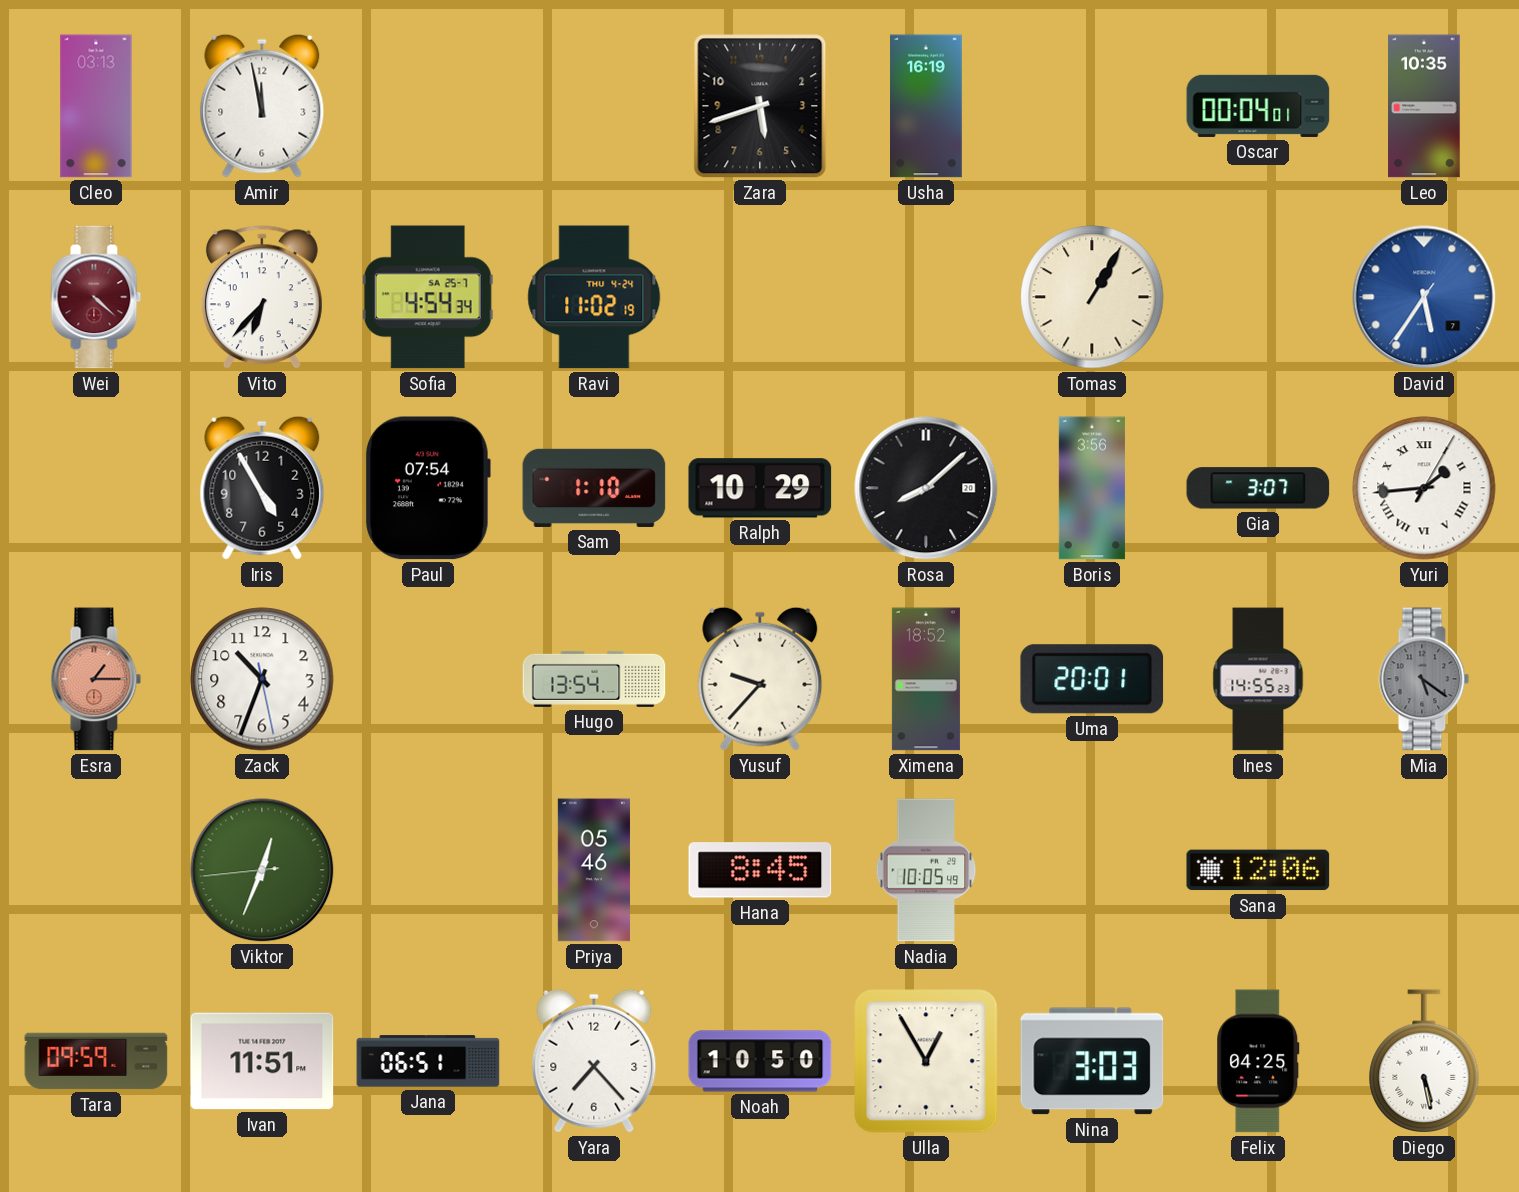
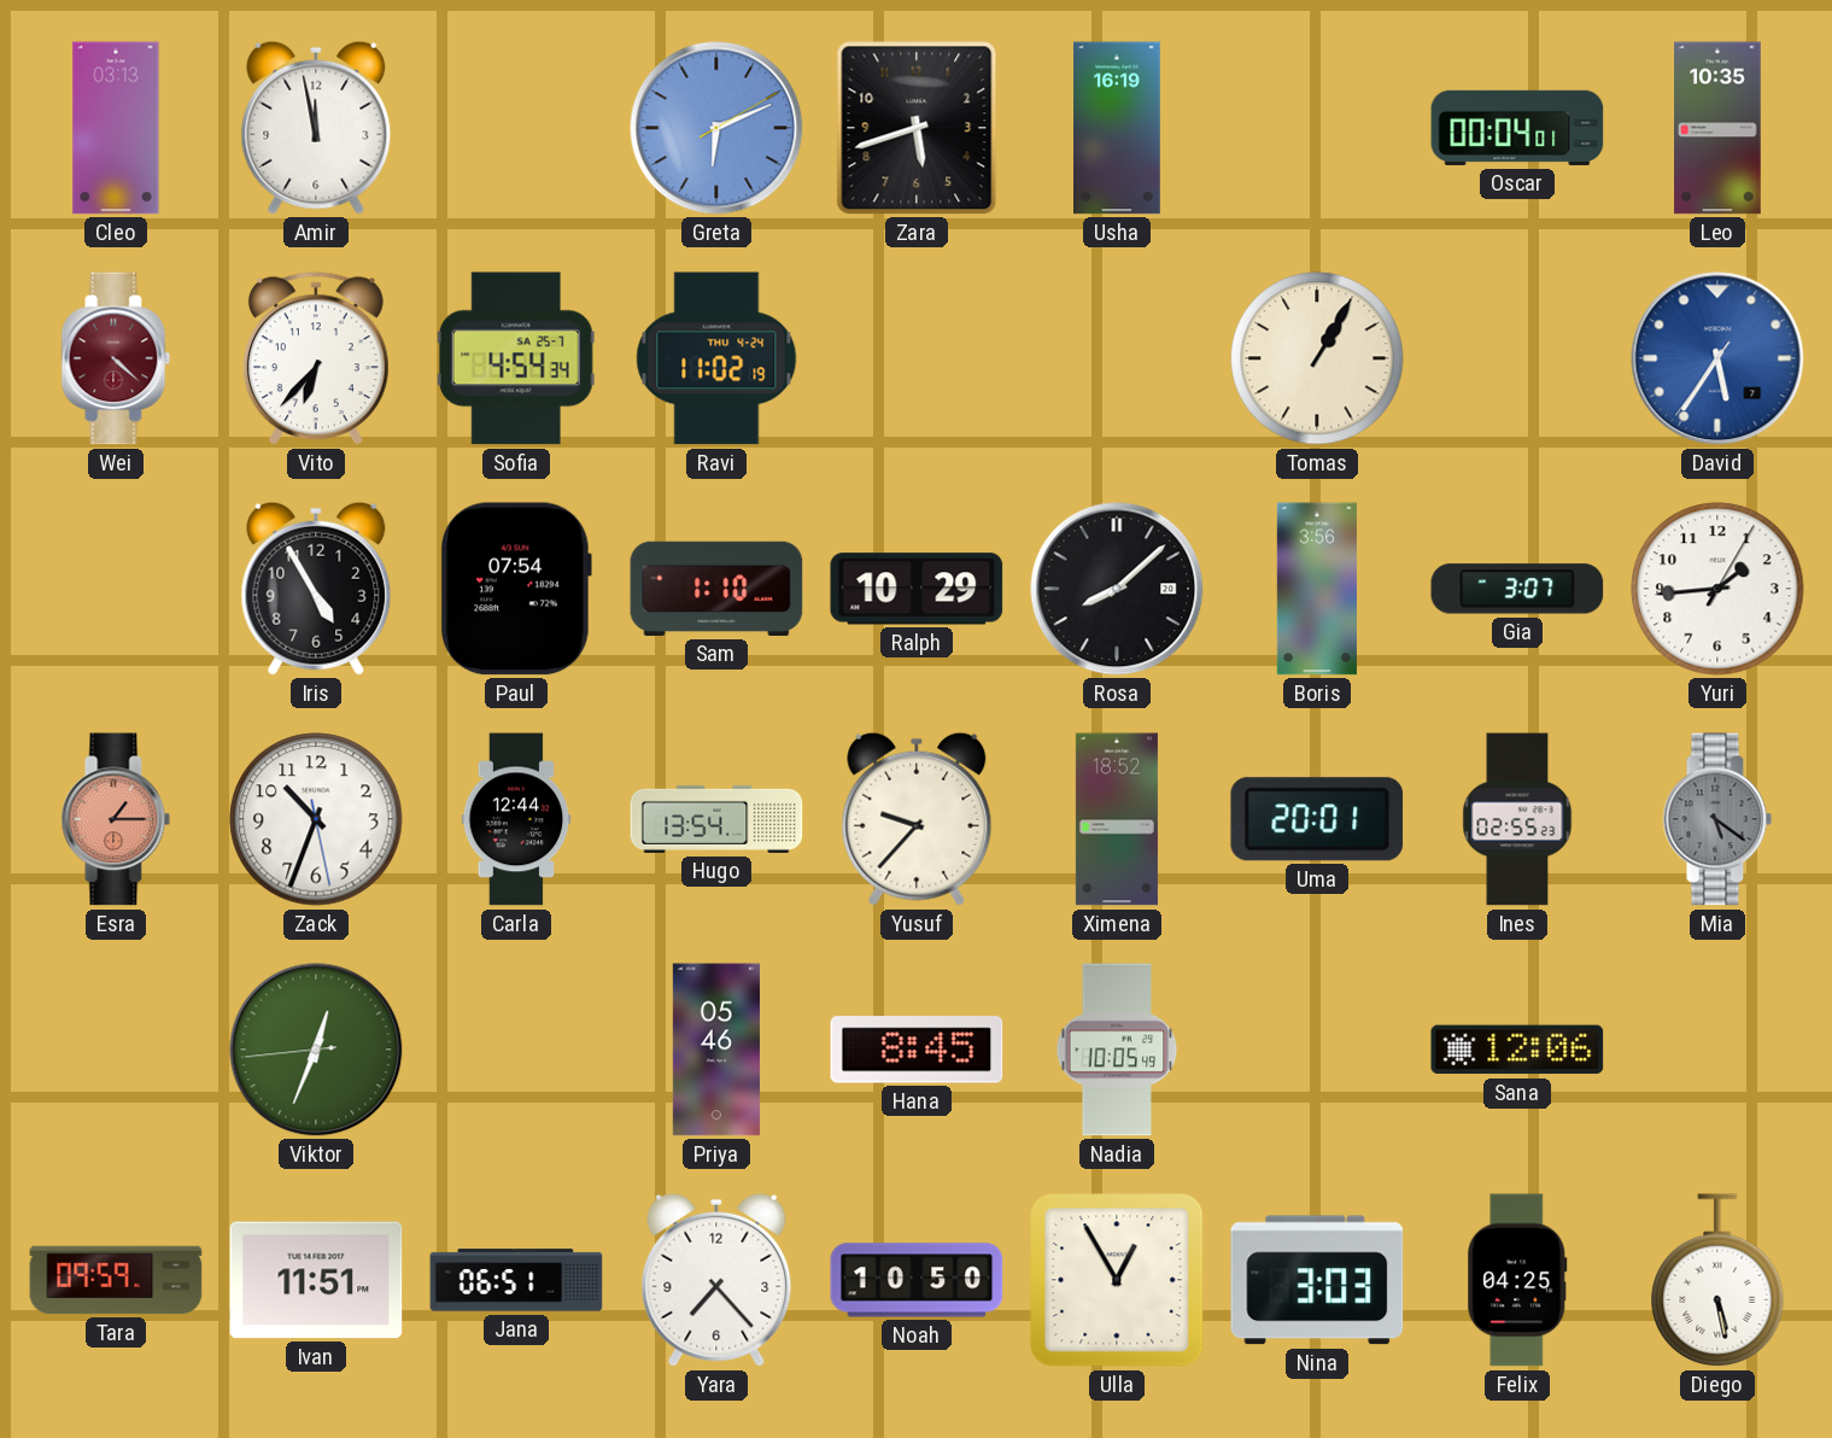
Greta: none -> 6:11
Yuri numerals: Roman -> Arabic
Carla: none -> 12:44
Ines: 14:55 -> 02:55
